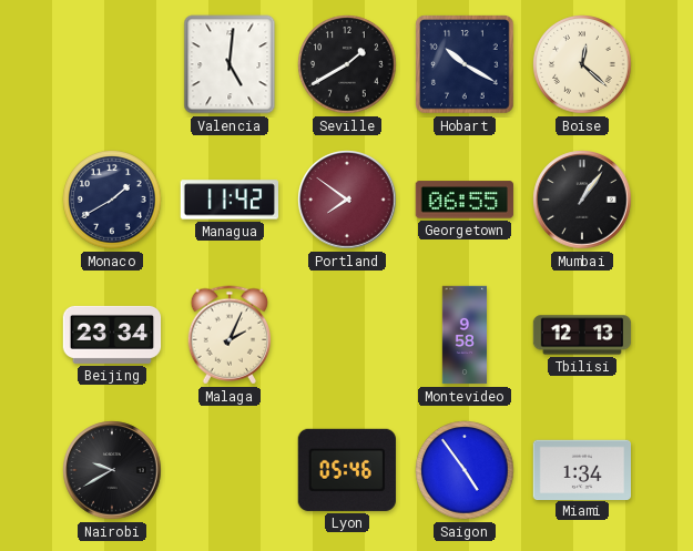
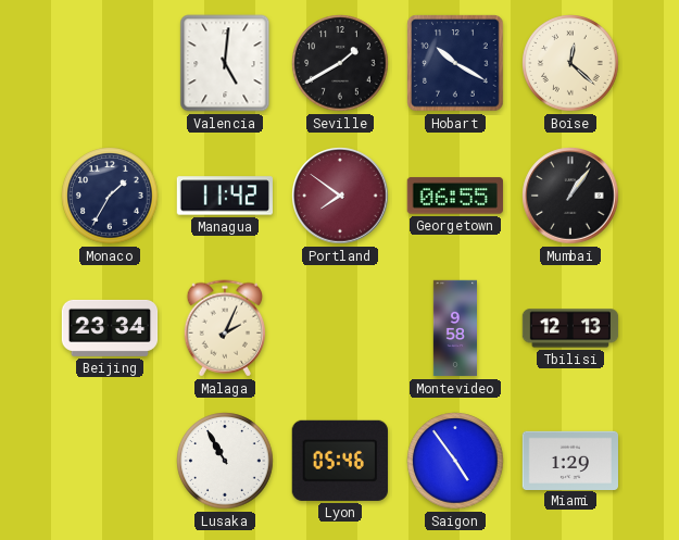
Monaco: 1:40 -> 1:35
Nairobi: 9:40 -> none
Lusaka: none -> 10:55
Miami: 1:34 -> 1:29
